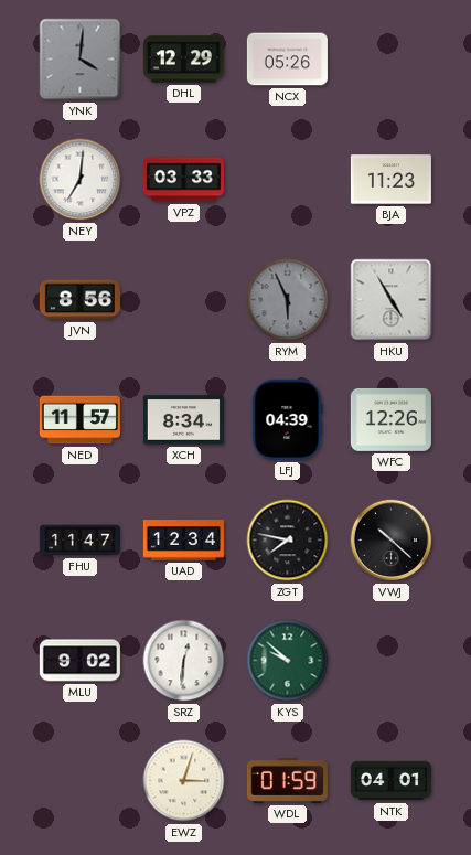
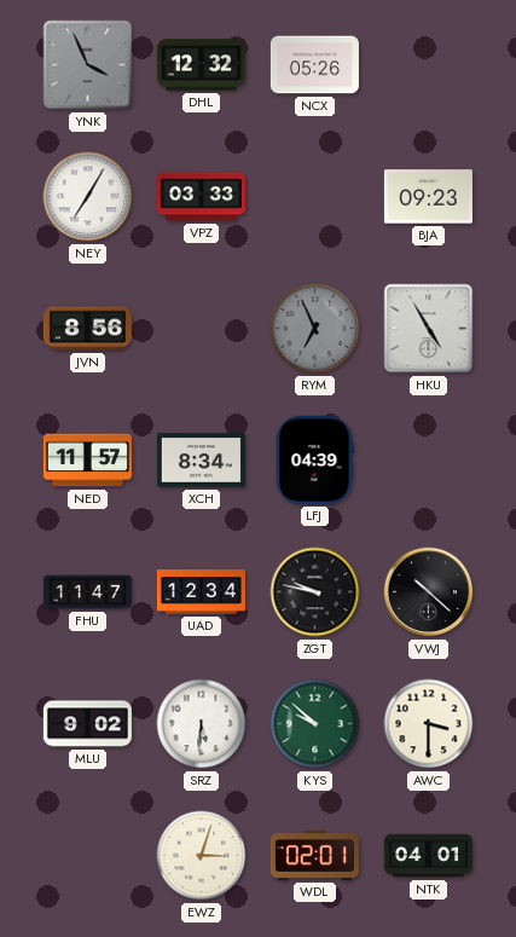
YNK: 4:01 -> 3:56
DHL: 12:29 -> 12:32
NEY: 7:01 -> 7:05
BJA: 11:23 -> 09:23
RYM: 5:56 -> 6:56
WFC: 12:26 -> none
ZGT: 7:47 -> 9:47
SRZ: 12:31 -> 5:31
AWC: none -> 3:30
WDL: 01:59 -> 02:01
